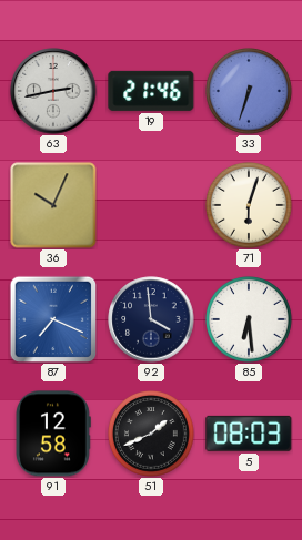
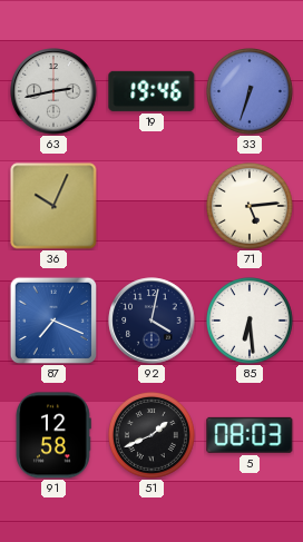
19: 21:46 -> 19:46
71: 6:03 -> 5:14
92: 3:59 -> 4:02
